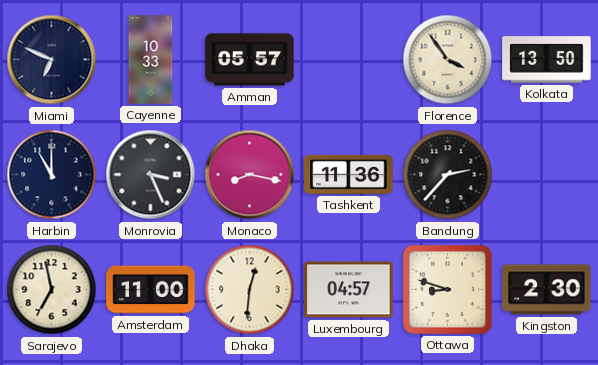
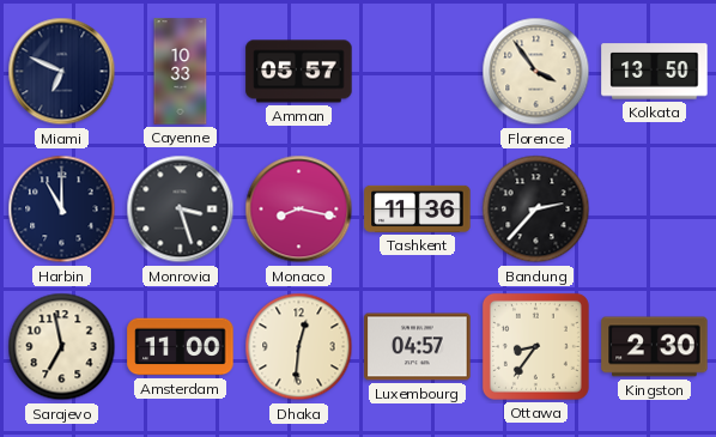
Monrovia: 3:26 -> 3:27
Ottawa: 8:48 -> 8:36
